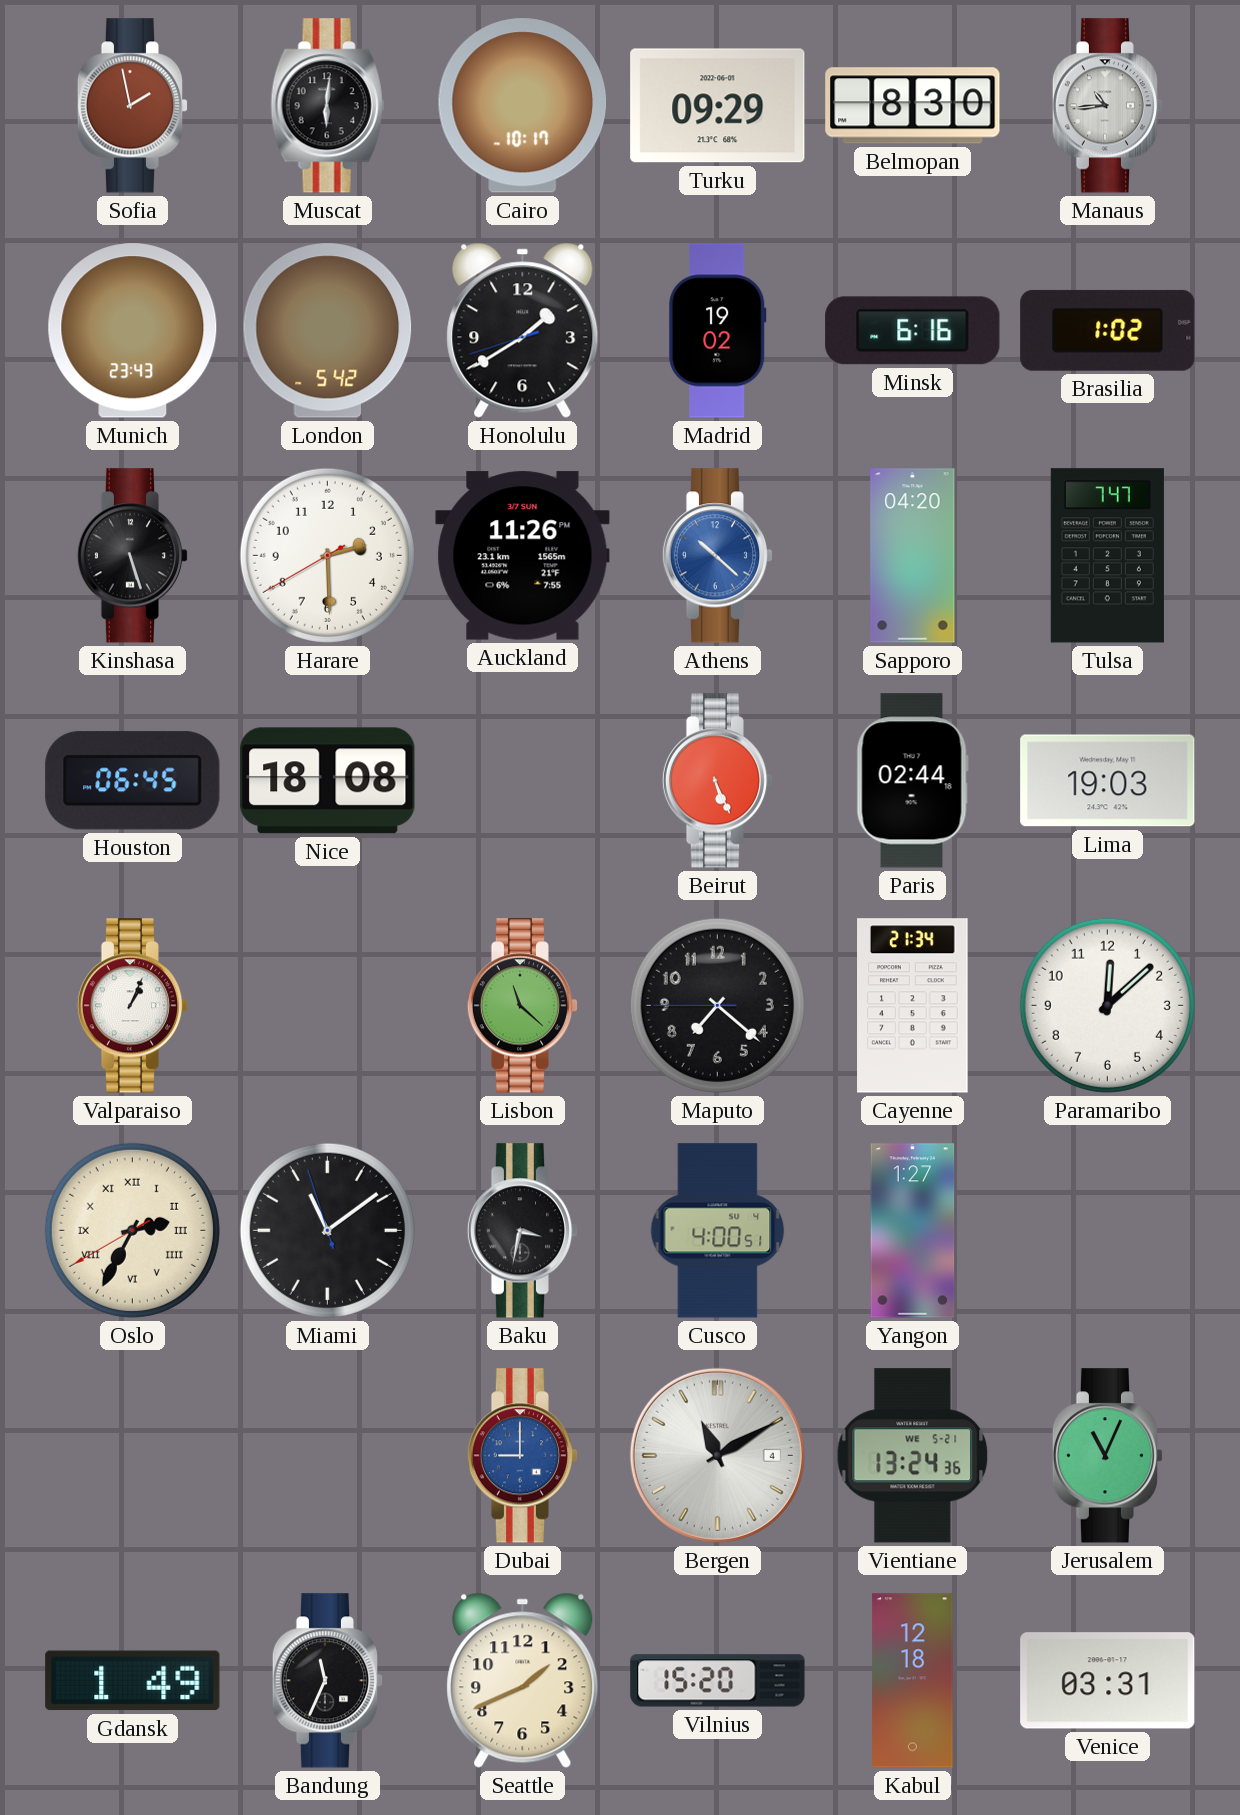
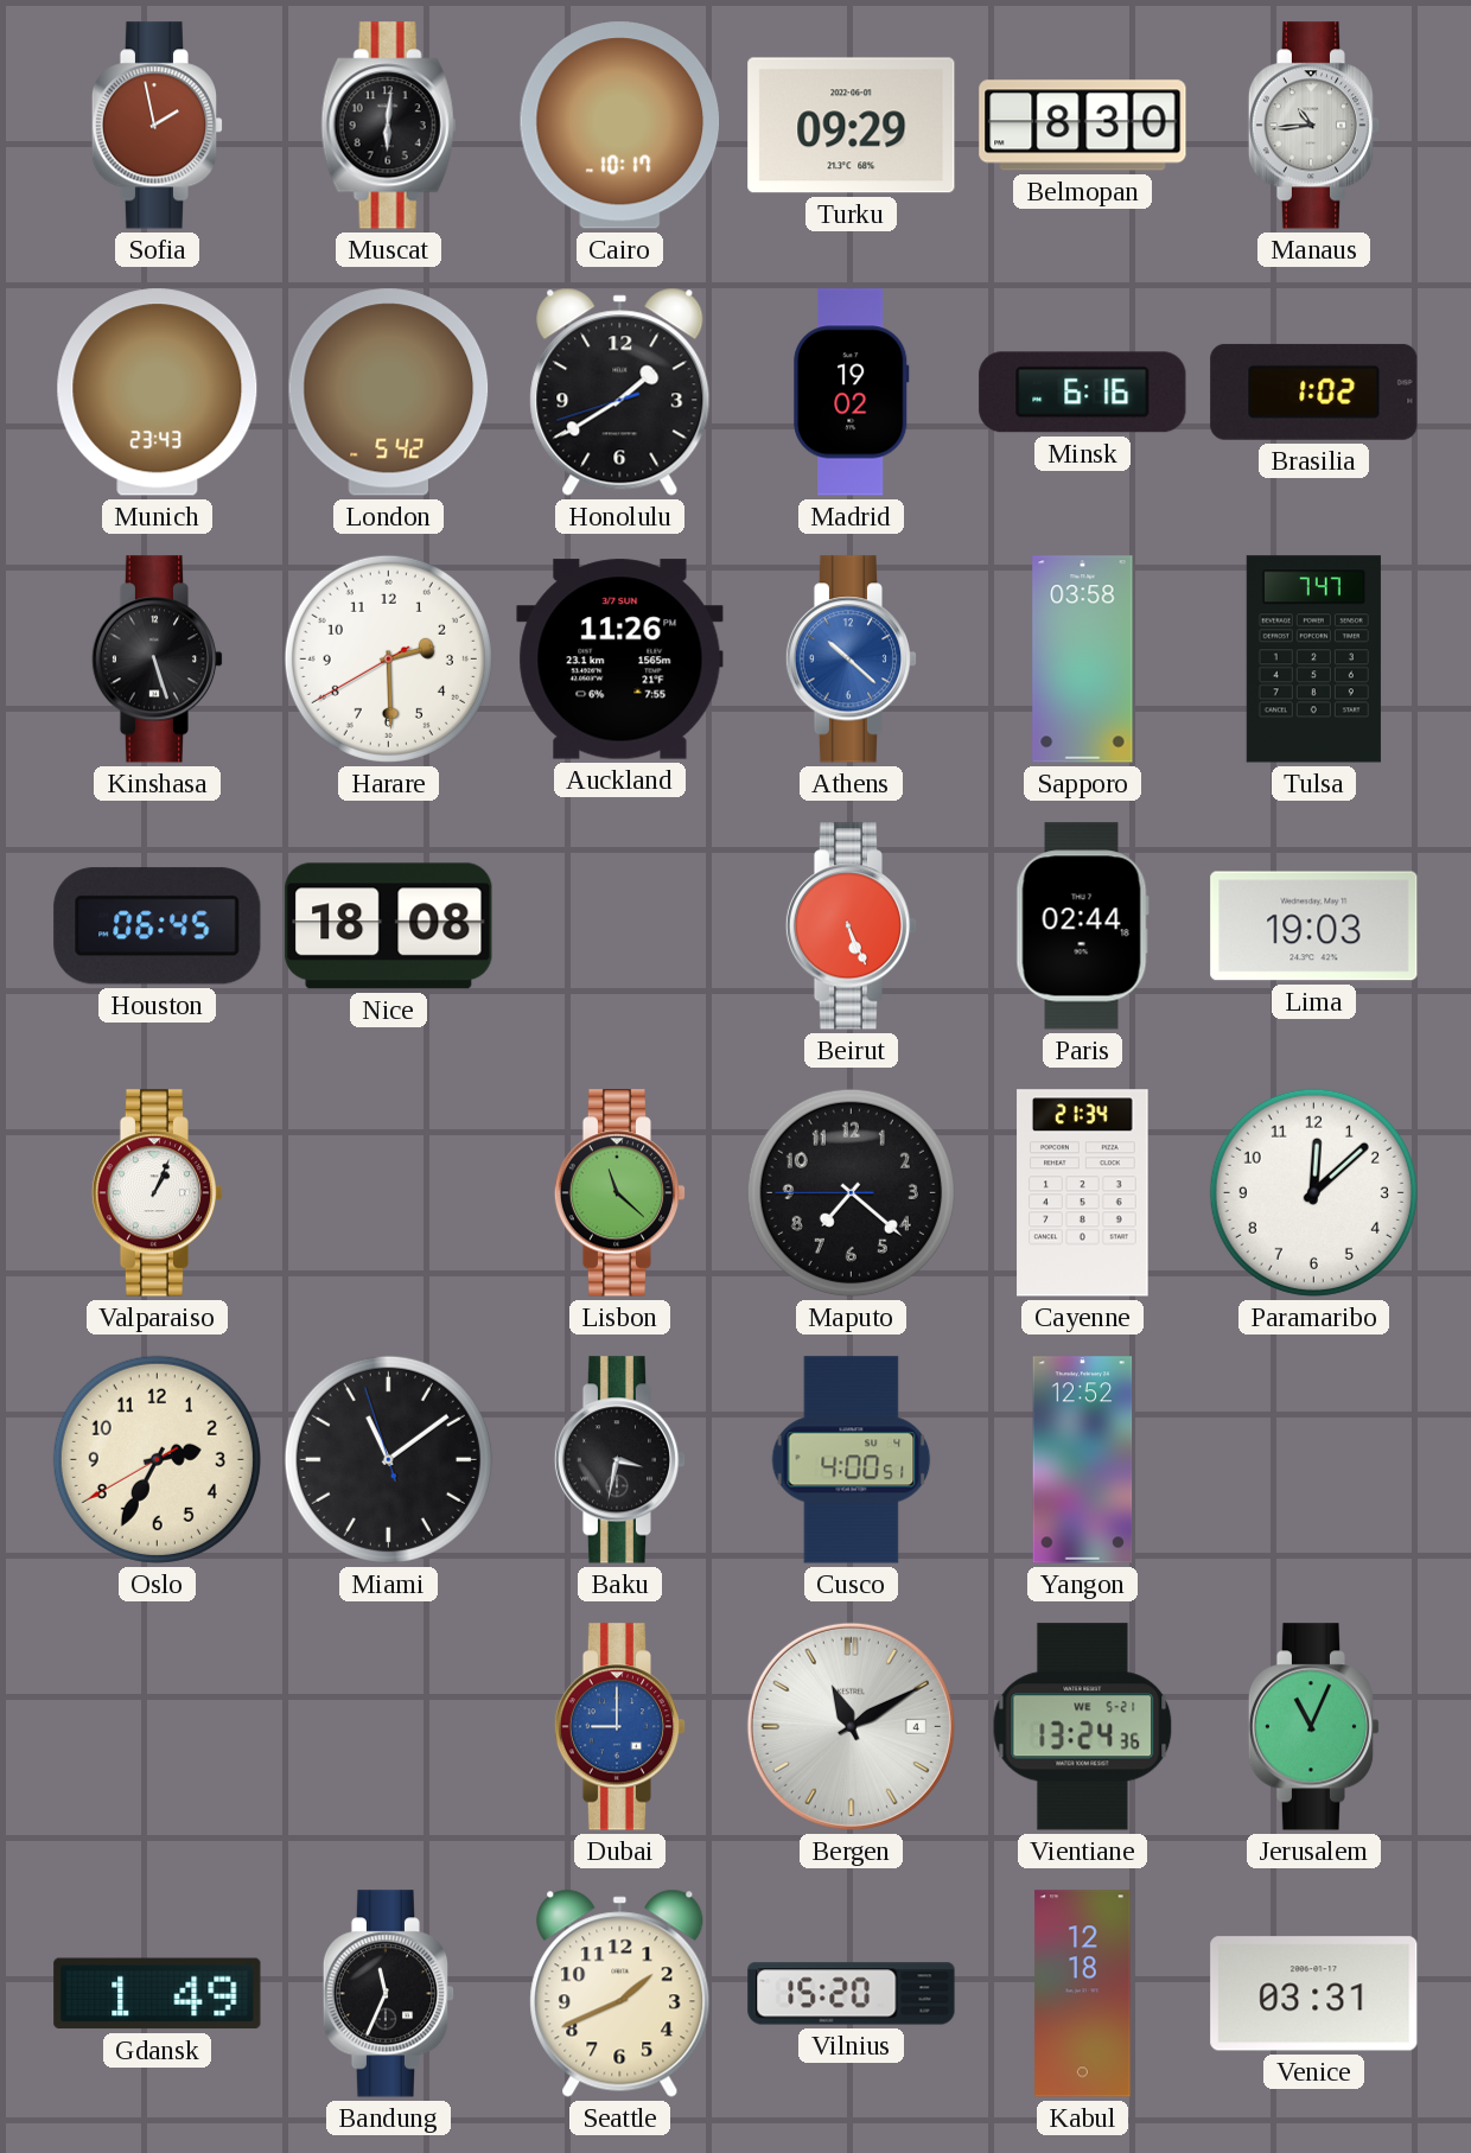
Sapporo: 04:20 -> 03:58
Oslo numerals: Roman -> Arabic
Yangon: 1:27 -> 12:52
